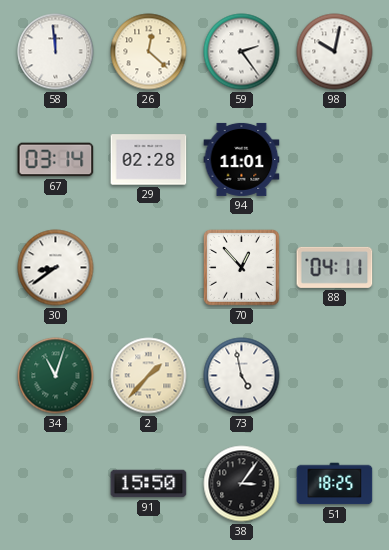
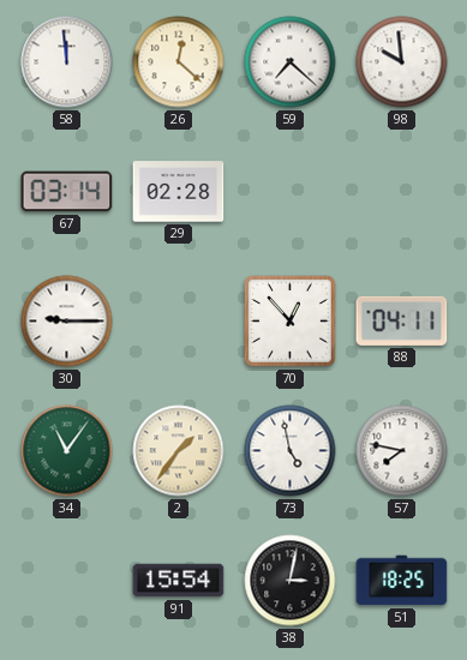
59: 2:24 -> 7:22
98: 10:02 -> 9:59
94: 11:01 -> none
30: 8:39 -> 9:15
34: 11:03 -> 11:06
2: 1:37 -> 1:36
57: none -> 7:47
91: 15:50 -> 15:54
38: 3:06 -> 3:02
